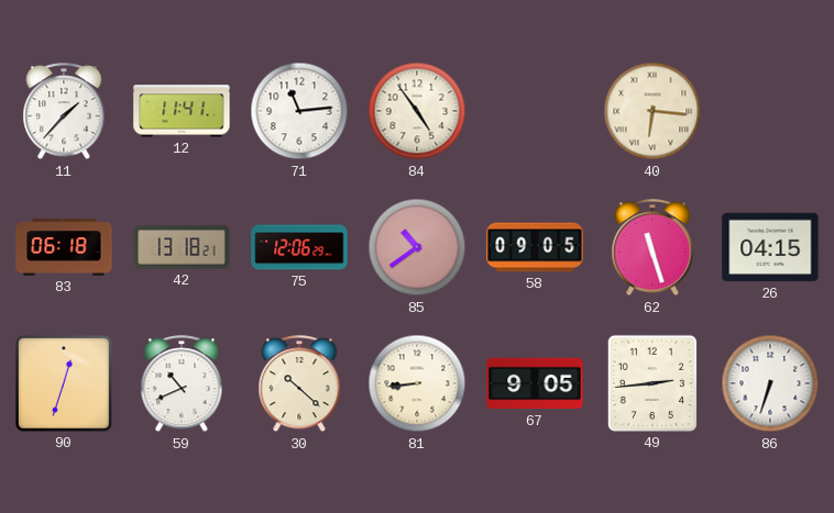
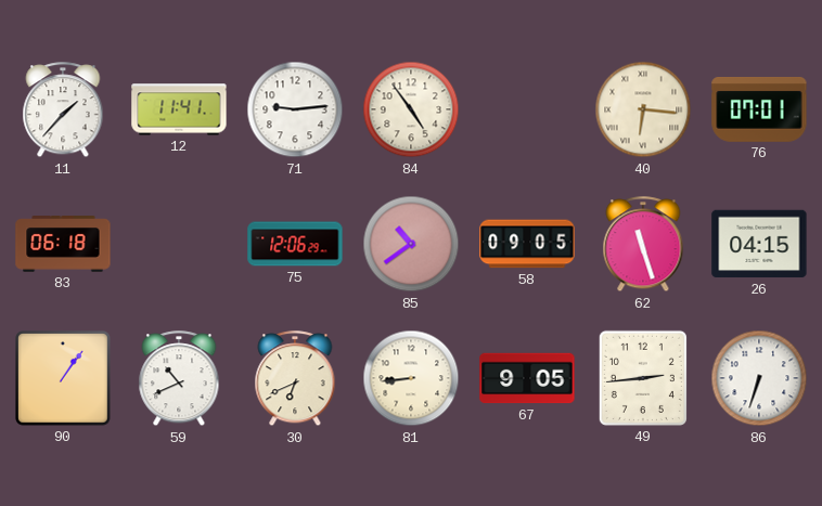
71: 11:14 -> 9:14
76: none -> 07:01
42: 13:18 -> none
90: 12:33 -> 1:06
30: 10:22 -> 6:41
